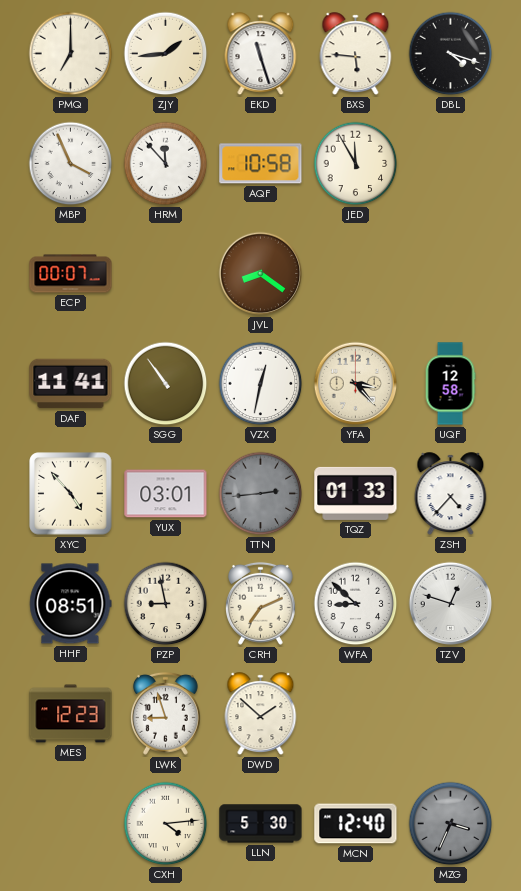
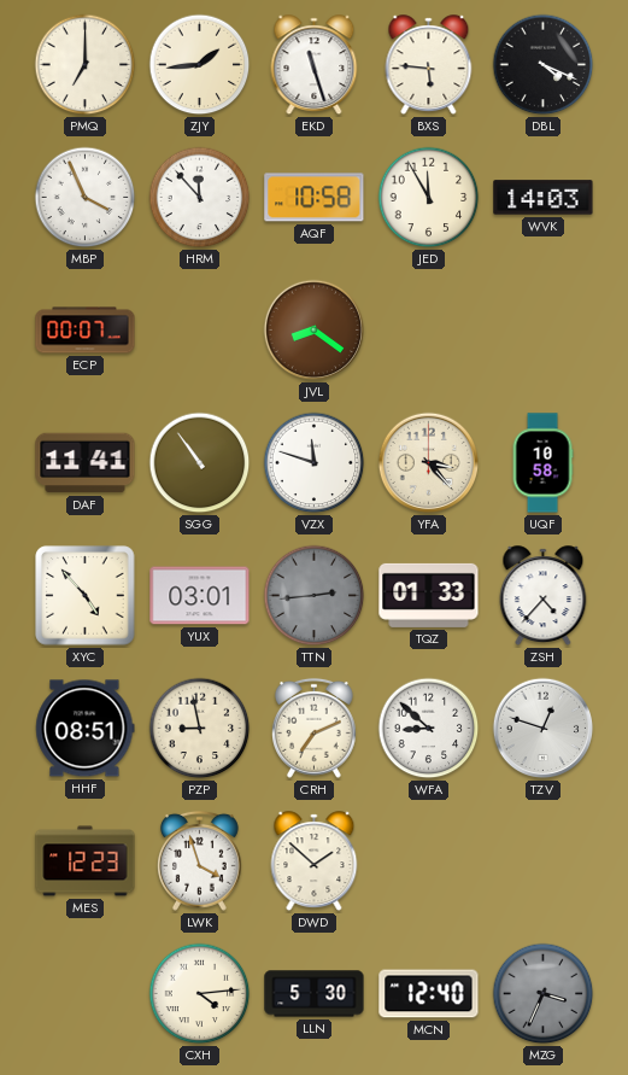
DBL: 4:18 -> 4:19
WVK: none -> 14:03
VZX: 12:32 -> 11:48
UQF: 12:58 -> 10:58
LWK: 8:57 -> 3:57
